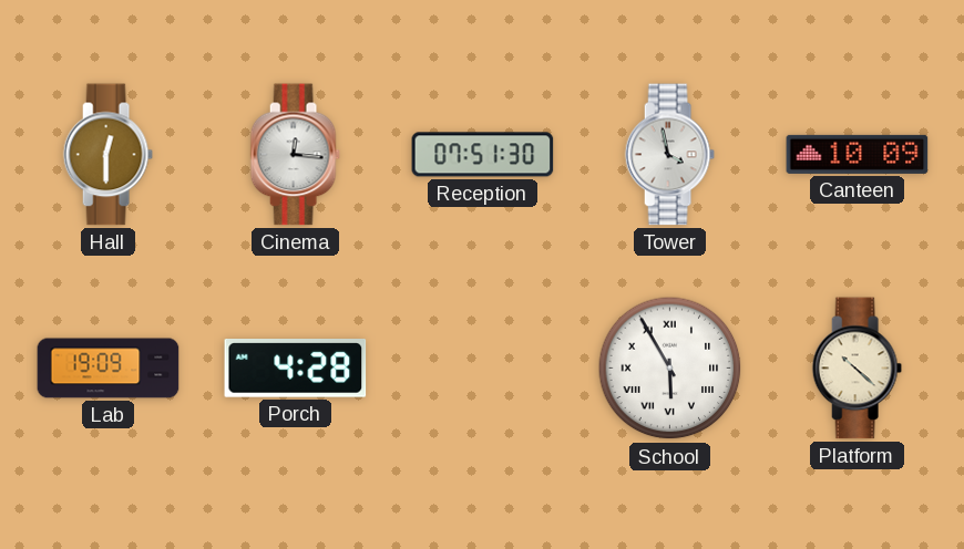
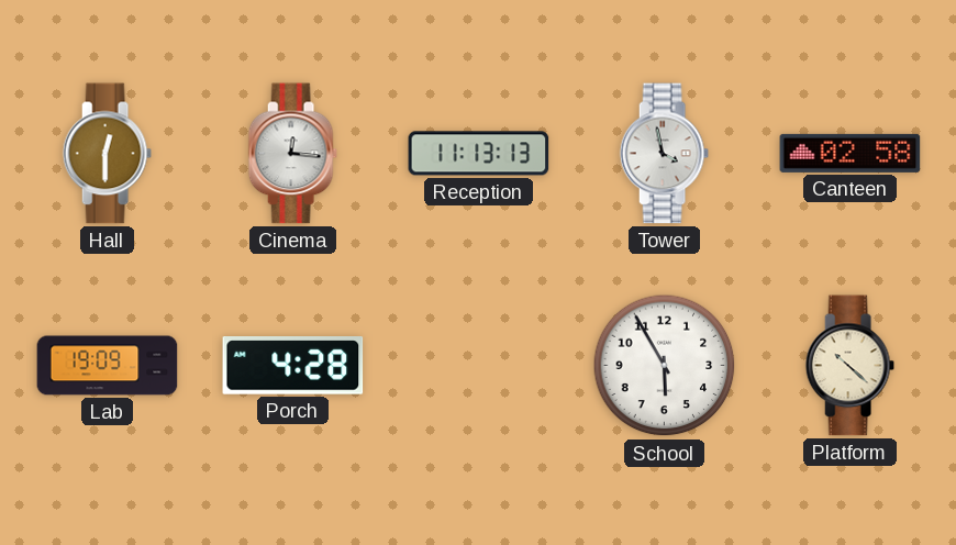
Reception: 07:51 -> 11:13
Canteen: 10:09 -> 02:58
School numerals: Roman -> Arabic
